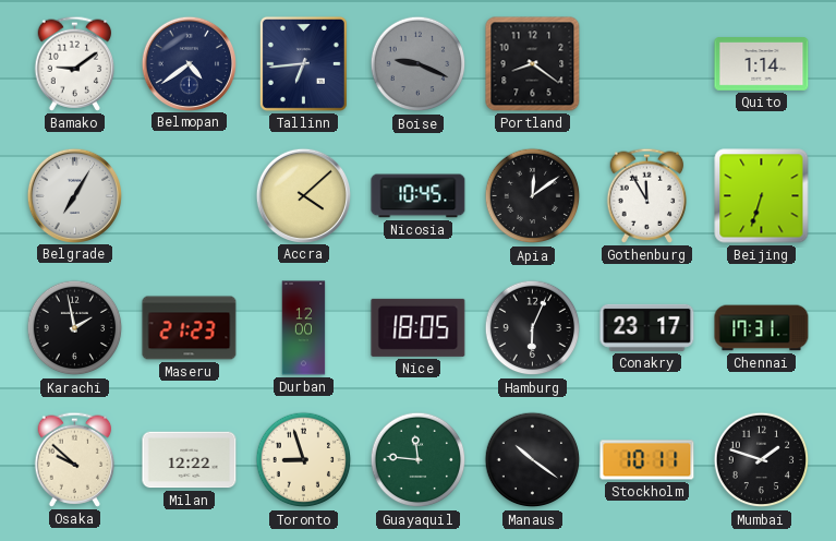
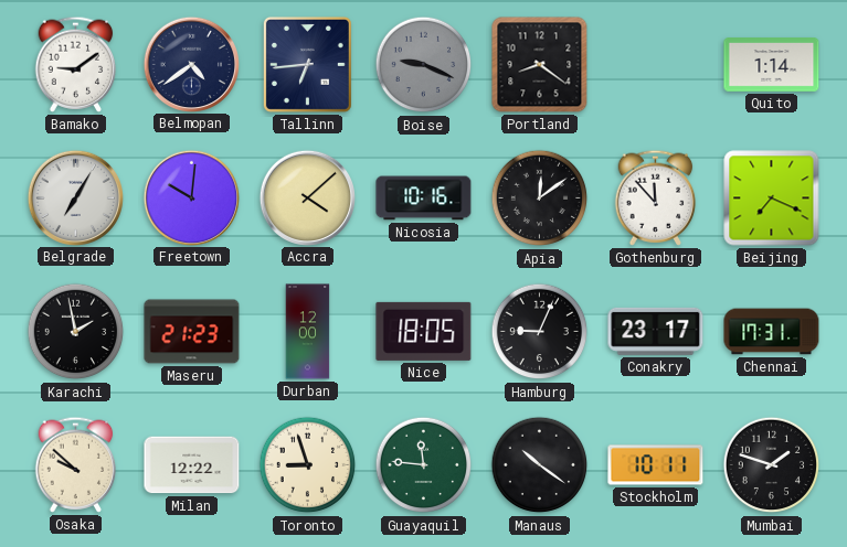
Freetown: none -> 10:01
Nicosia: 10:45 -> 10:16
Gothenburg: 11:55 -> 11:53
Beijing: 6:33 -> 7:19
Hamburg: 6:04 -> 9:04
